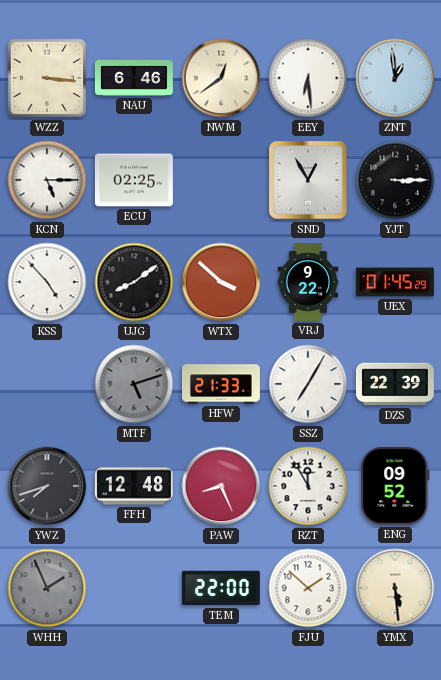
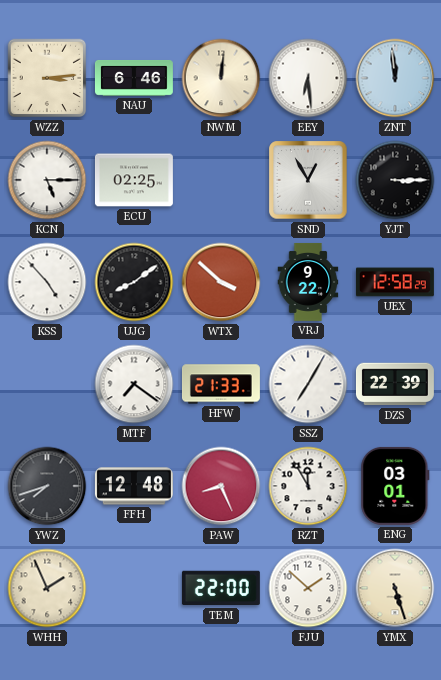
WZZ: 3:16 -> 3:14
NWM: 12:39 -> 12:01
ZNT: 12:59 -> 11:59
UEX: 01:45 -> 12:58
MTF: 5:12 -> 7:21
MTF dial: grey -> white
ENG: 09:52 -> 03:01
WHH dial: grey -> cream
YMX: 5:29 -> 5:27
